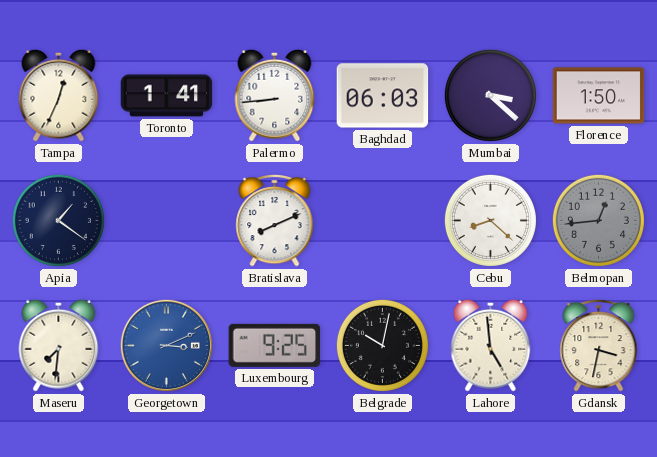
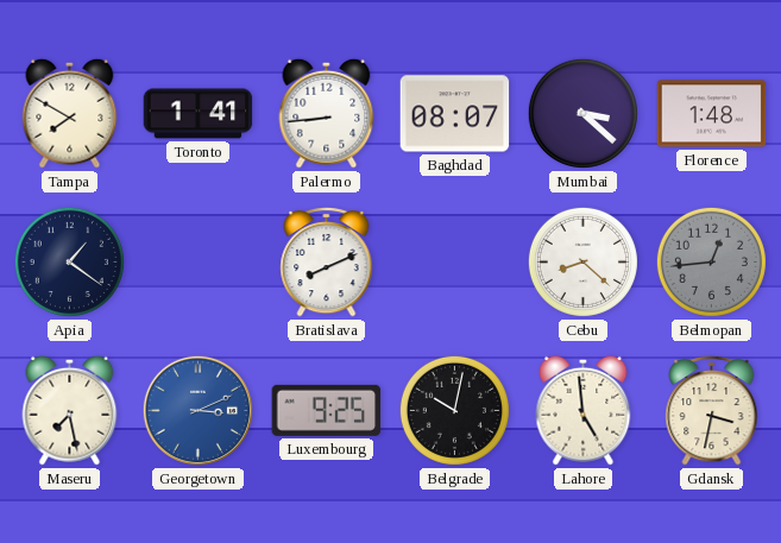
Tampa: 12:34 -> 7:50
Baghdad: 06:03 -> 08:07
Florence: 1:50 -> 1:48
Maseru: 7:31 -> 7:28
